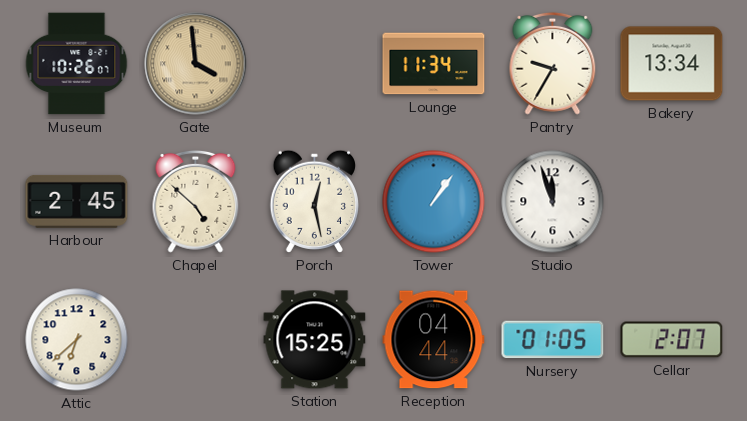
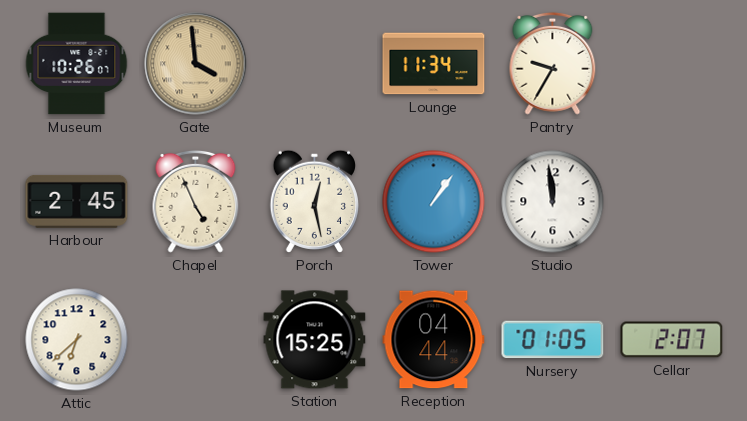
Bakery: 13:34 -> none
Chapel: 4:52 -> 4:56
Studio: 11:57 -> 11:59
